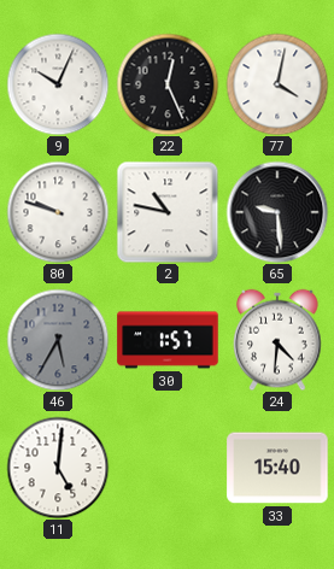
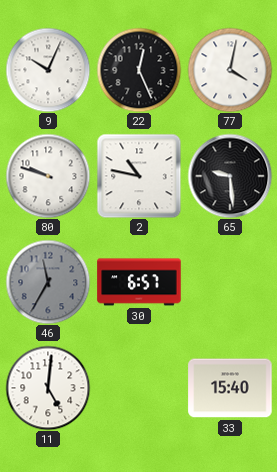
46: 5:35 -> 11:35
30: 1:57 -> 6:57
24: 4:31 -> none
